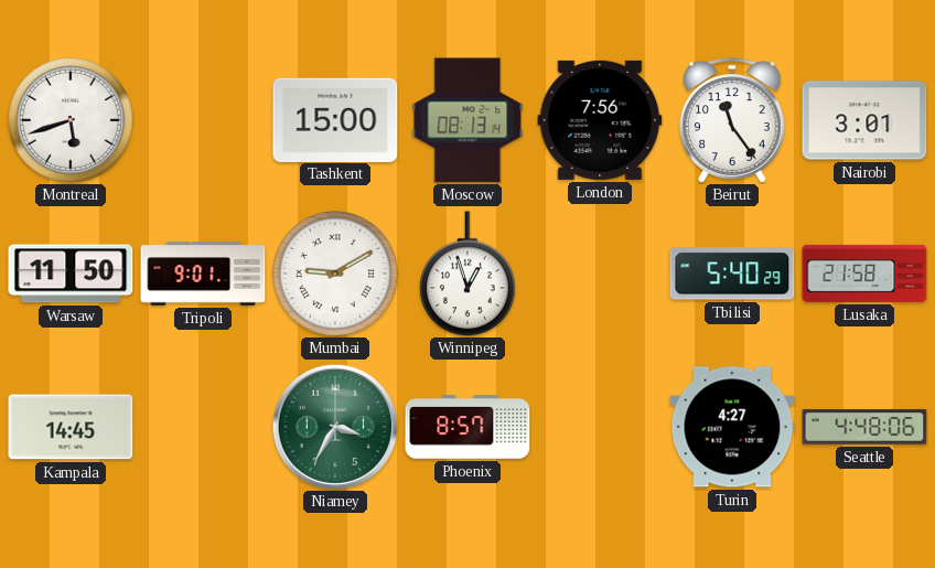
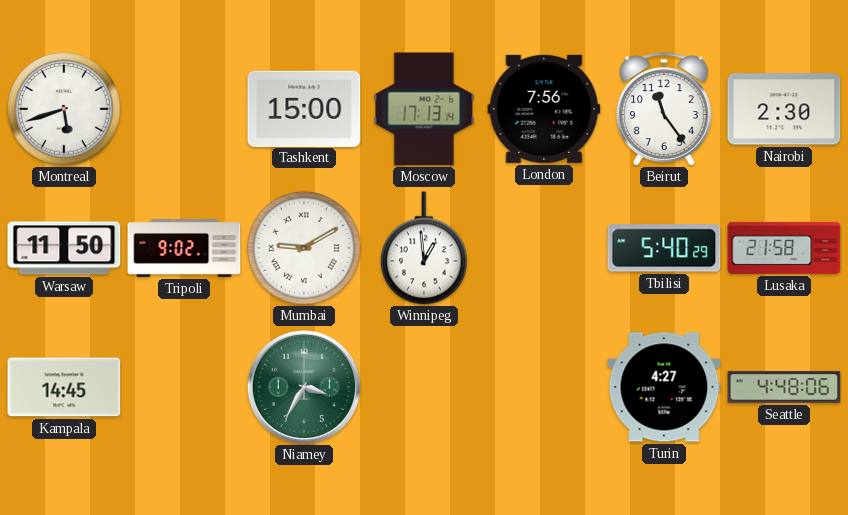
Moscow: 08:13 -> 17:13
Nairobi: 3:01 -> 2:30
Tripoli: 9:01 -> 9:02
Winnipeg: 12:57 -> 12:59
Phoenix: 8:57 -> none
